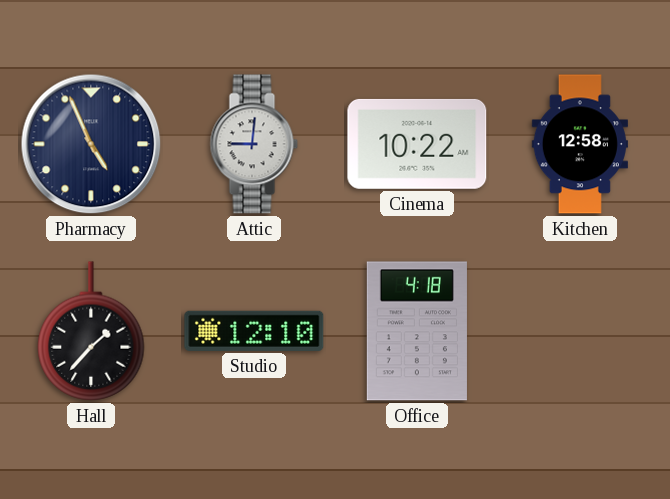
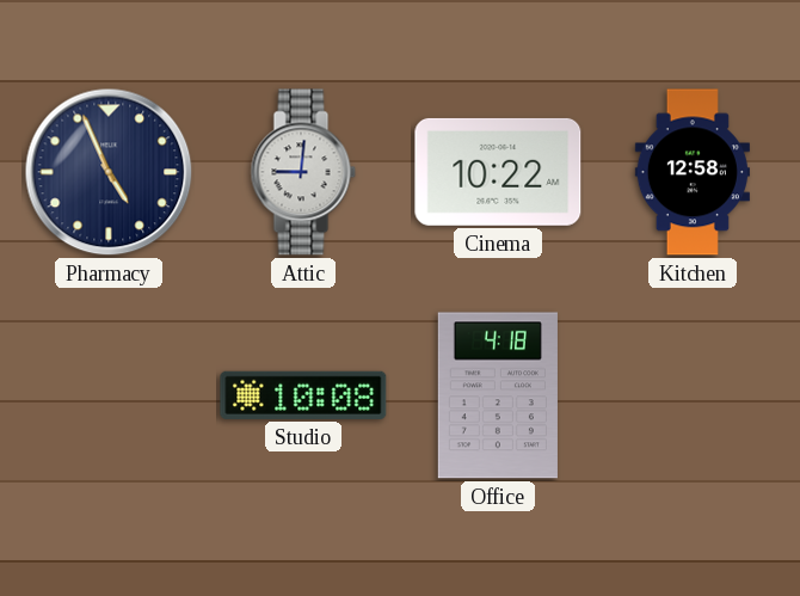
Hall: 1:37 -> none
Studio: 12:10 -> 10:08
